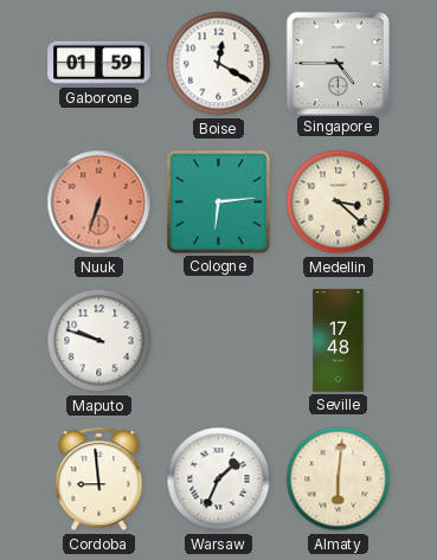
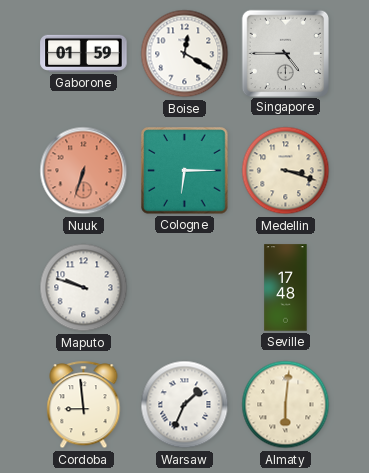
Cologne: 6:14 -> 6:15
Medellin: 3:22 -> 3:18
